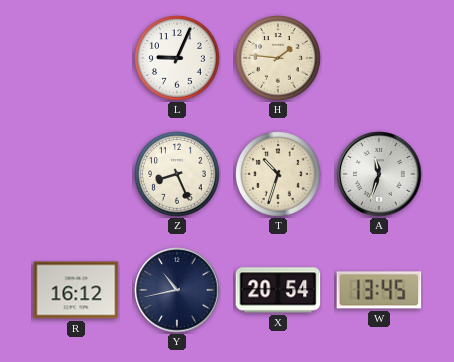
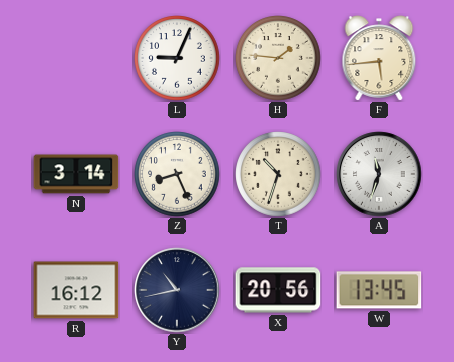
F: none -> 5:44
N: none -> 3:14
X: 20:54 -> 20:56
